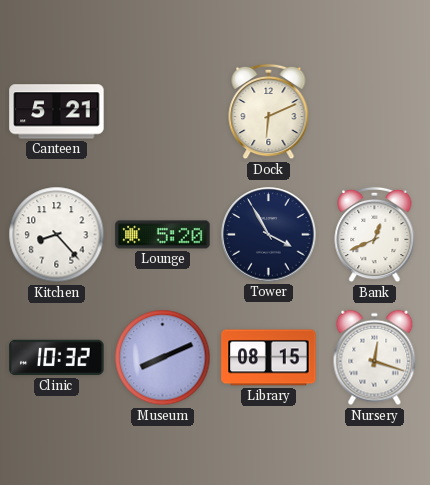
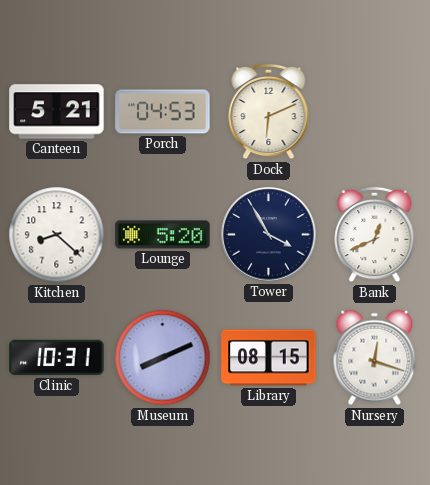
Porch: none -> 04:53
Kitchen: 8:23 -> 8:22
Clinic: 10:32 -> 10:31
